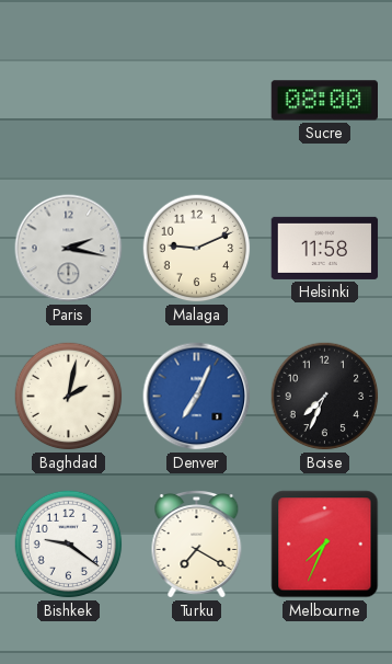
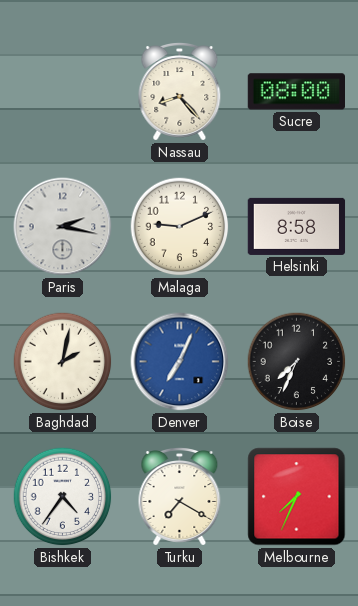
Nassau: none -> 8:23
Helsinki: 11:58 -> 8:58
Bishkek: 9:21 -> 4:36
